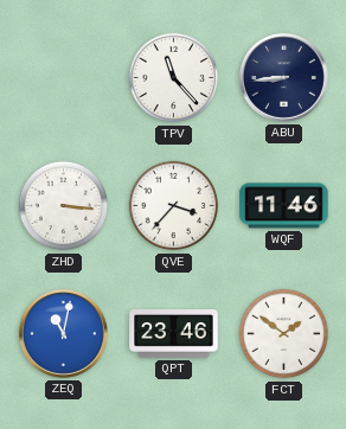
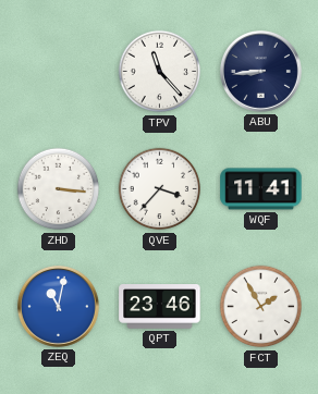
WQF: 11:46 -> 11:41
FCT: 1:51 -> 1:55
